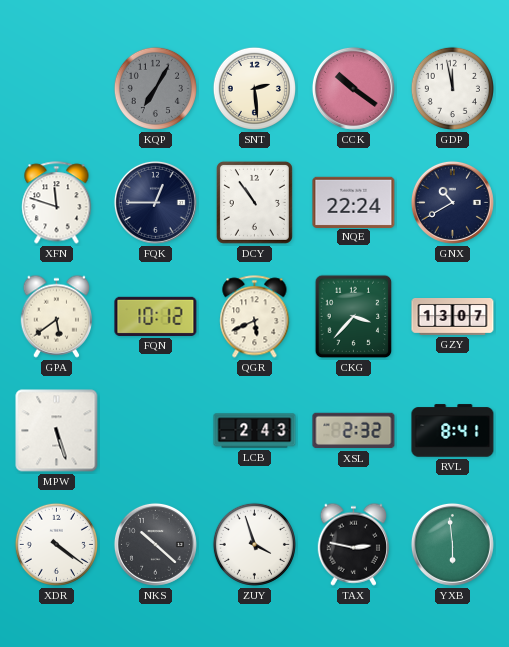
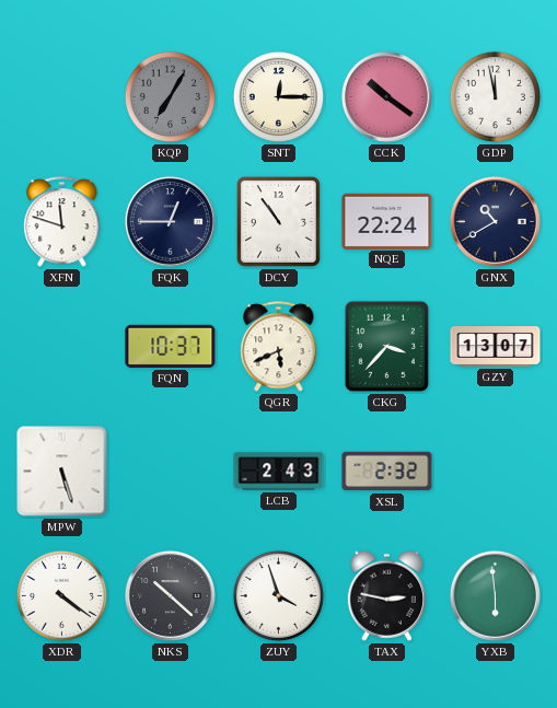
SNT: 2:29 -> 12:15
GPA: 5:39 -> none
FQN: 10:12 -> 10:37
RVL: 8:41 -> none
